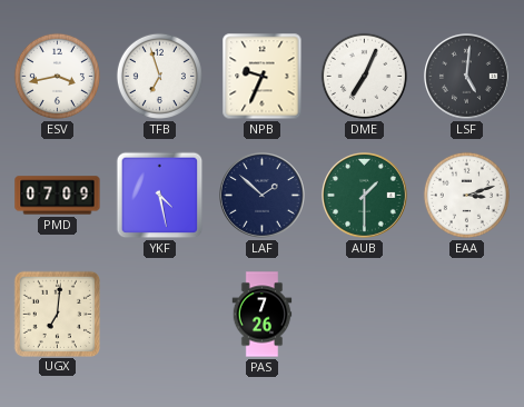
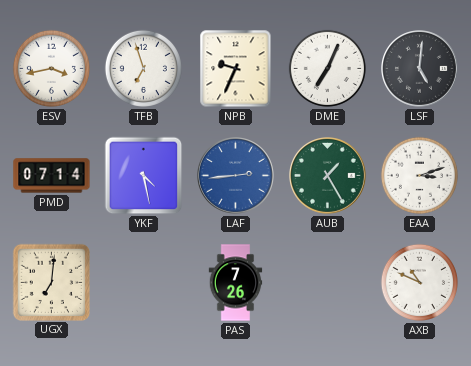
PMD: 07:09 -> 07:14
LAF: 1:52 -> 2:44
LAF dial: navy -> blue
AUB: 1:30 -> 1:25
AXB: none -> 10:49
